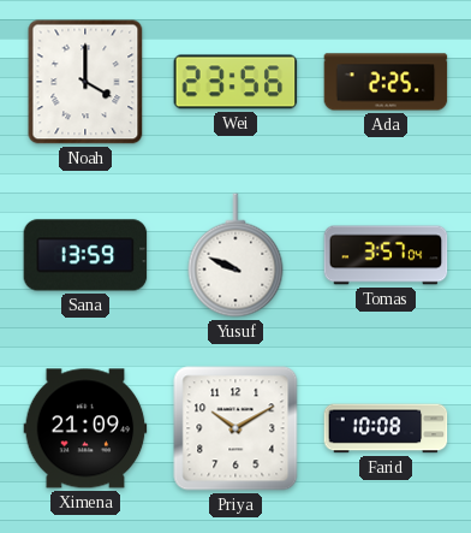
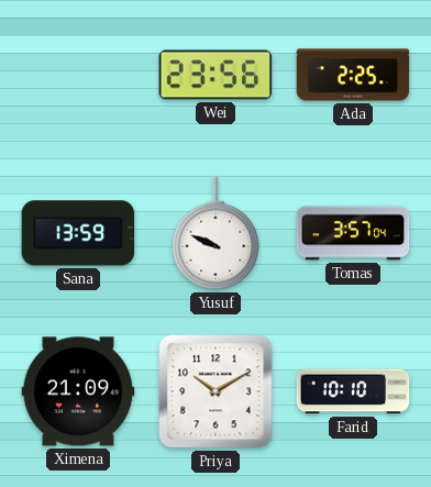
Noah: 4:00 -> none
Farid: 10:08 -> 10:10
